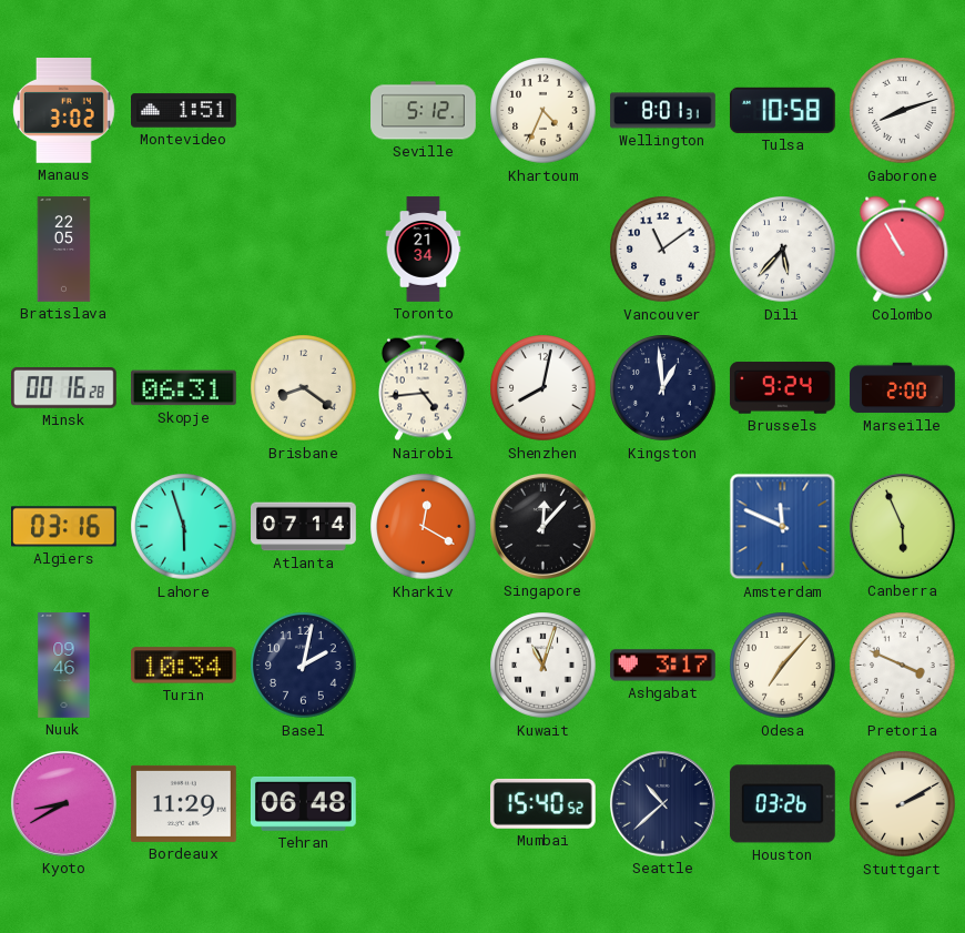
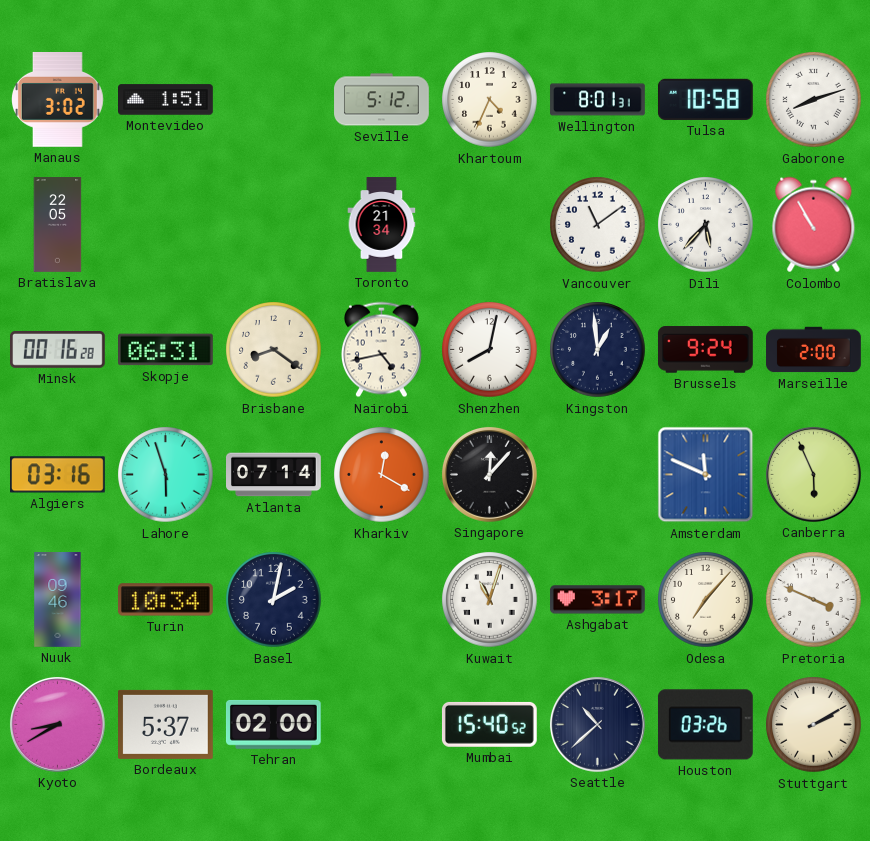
Nairobi: 4:44 -> 4:43
Bordeaux: 11:29 -> 5:37
Tehran: 06:48 -> 02:00
